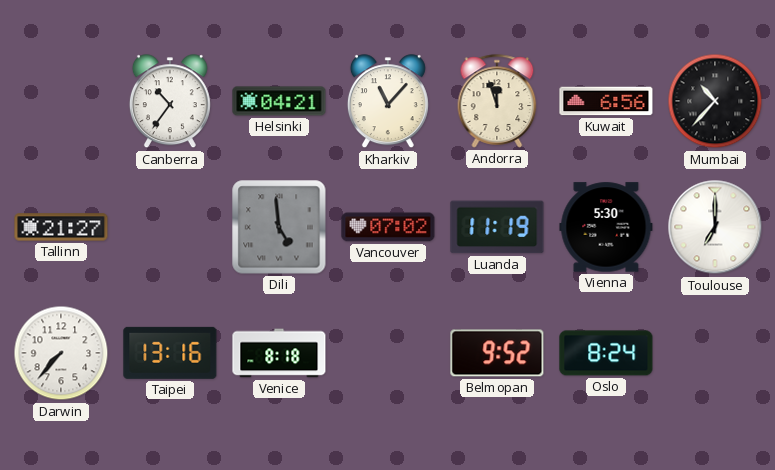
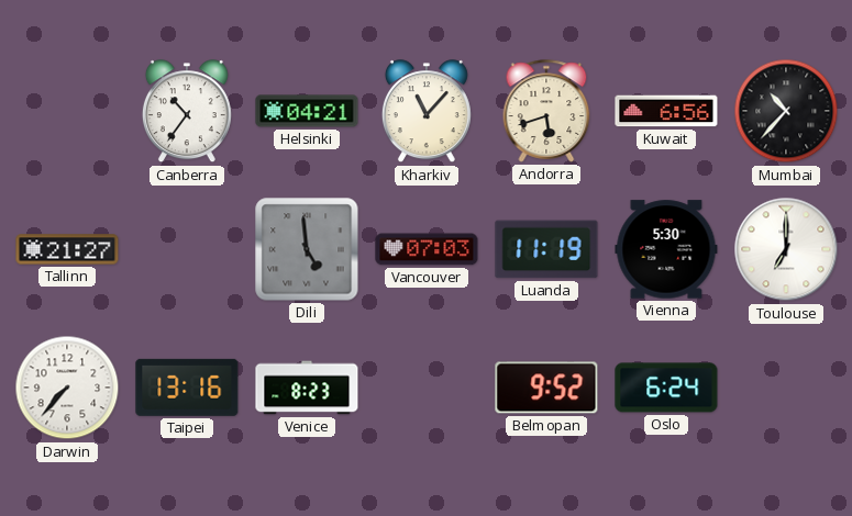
Andorra: 11:57 -> 5:42
Vancouver: 07:02 -> 07:03
Venice: 8:18 -> 8:23
Oslo: 8:24 -> 6:24
